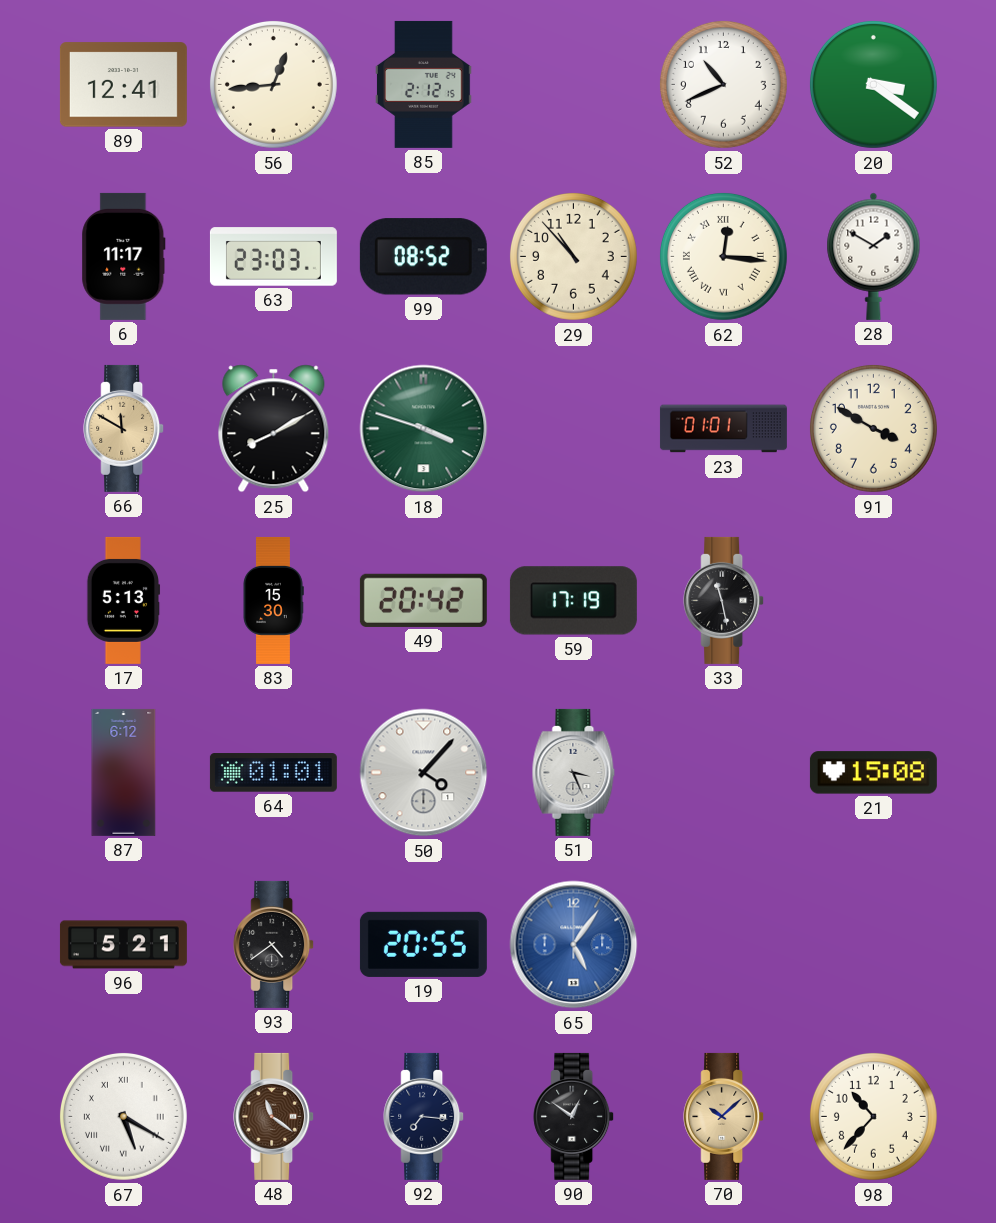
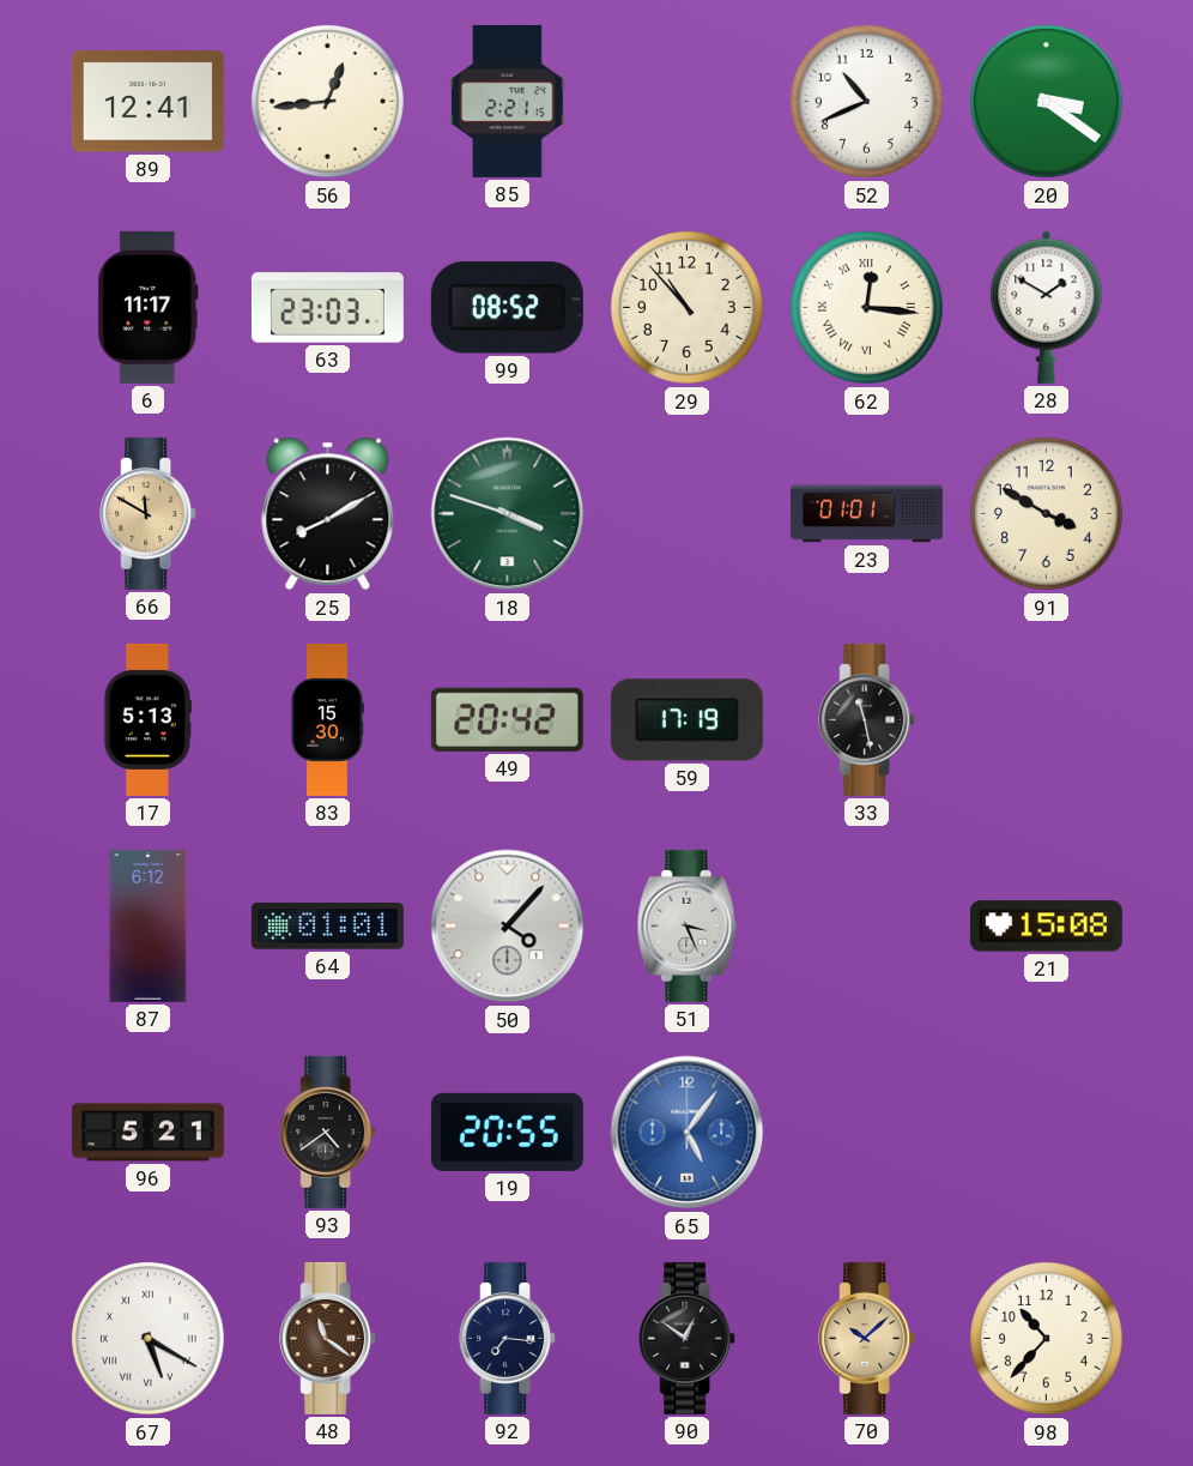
85: 2:12 -> 2:21
